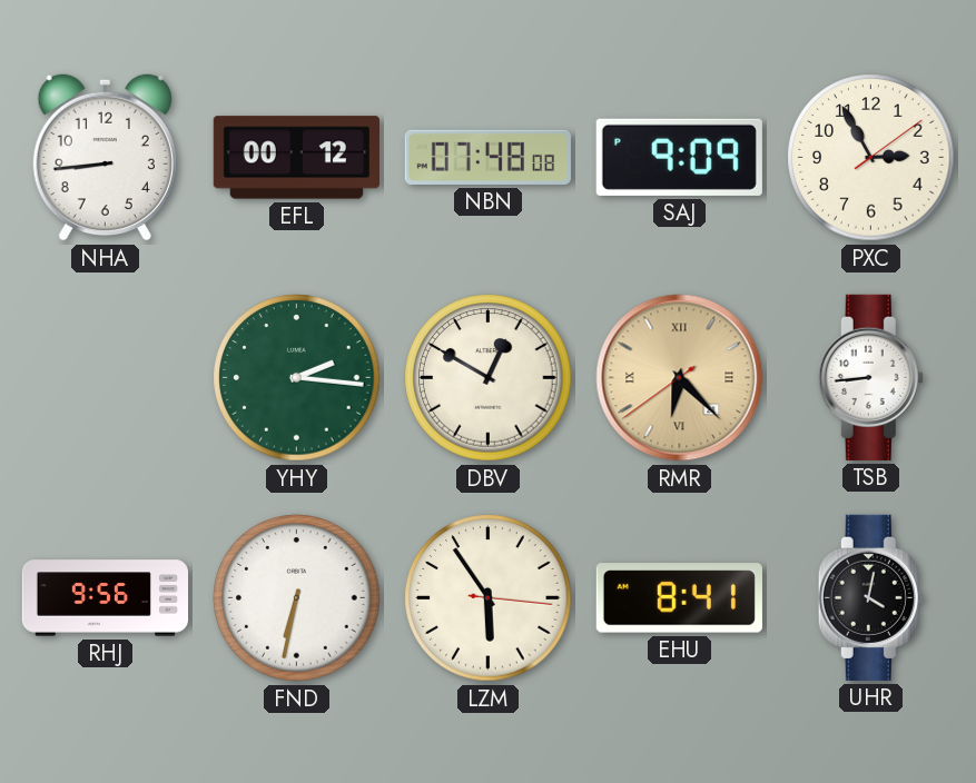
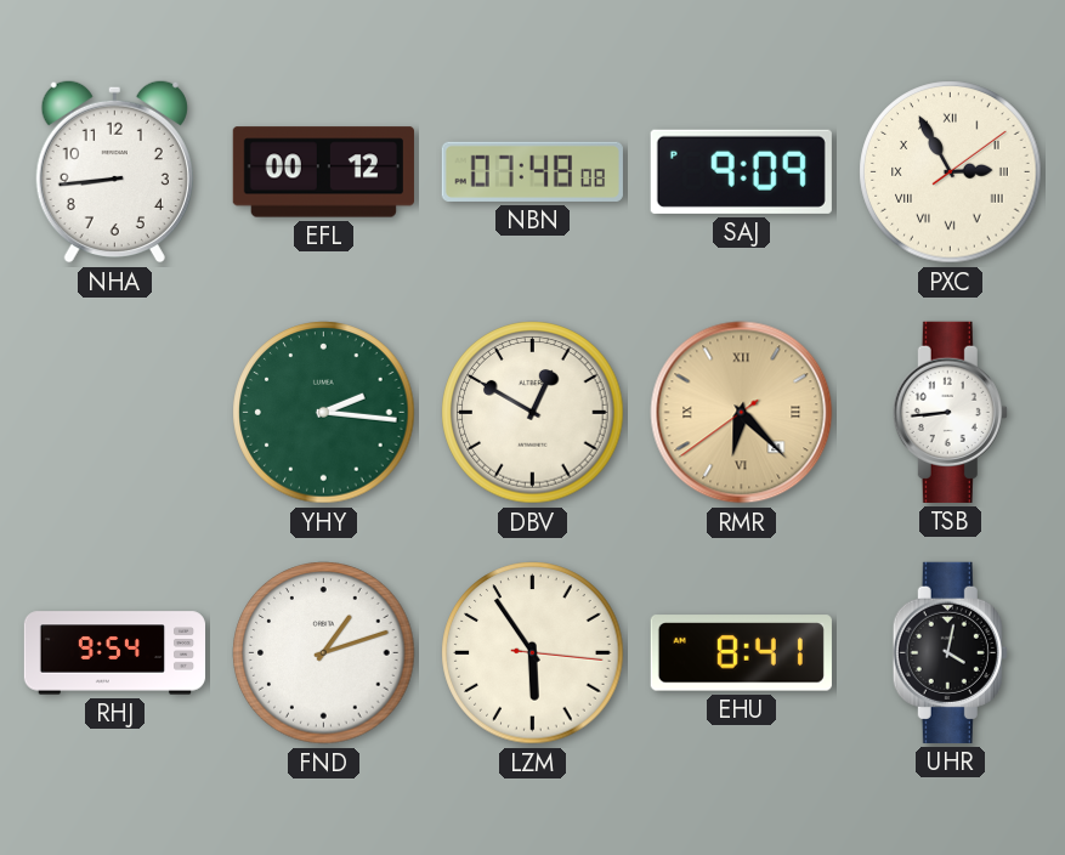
PXC numerals: Arabic -> Roman
RHJ: 9:56 -> 9:54
FND: 6:32 -> 1:12
